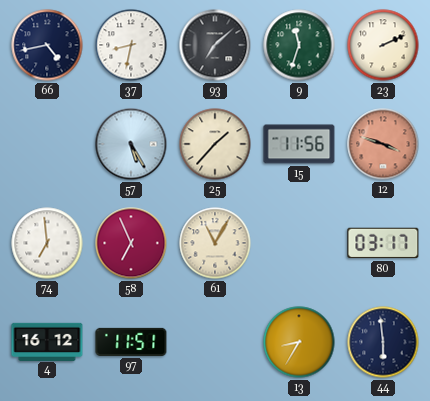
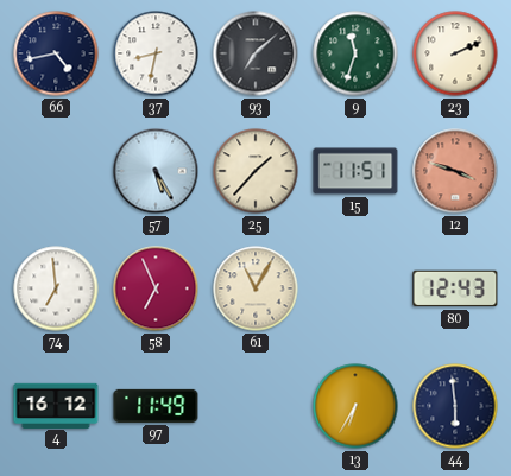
15: 11:56 -> 11:51
80: 03:17 -> 12:43
97: 11:51 -> 11:49
13: 8:35 -> 6:35
